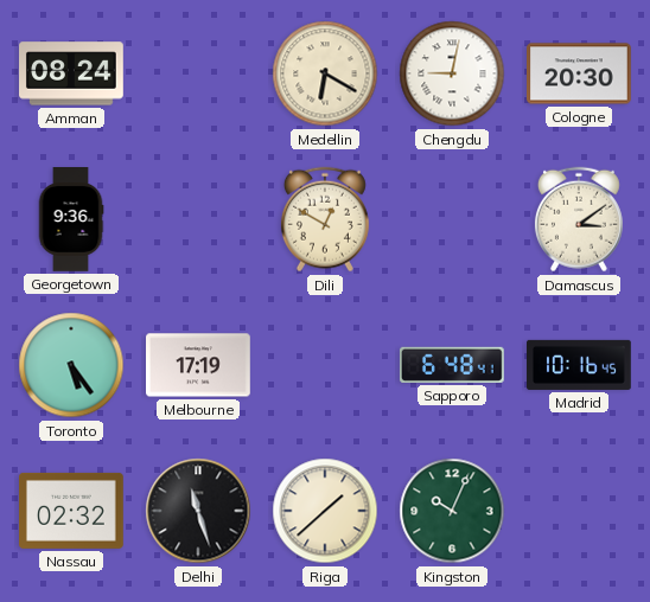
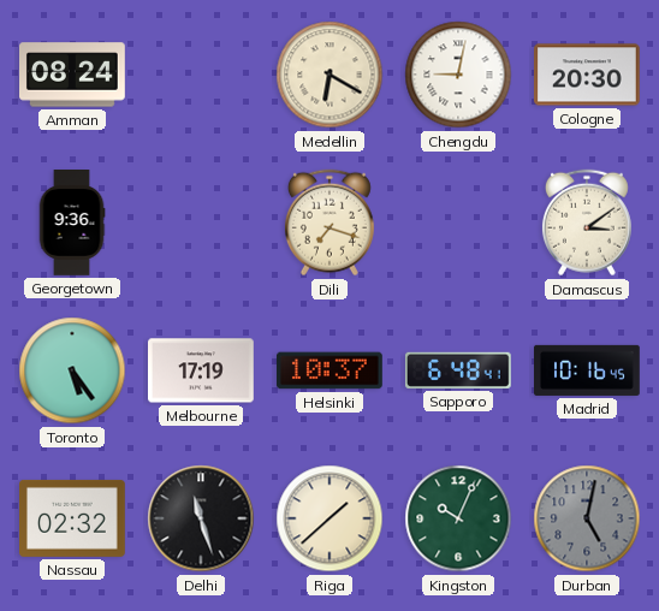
Dili: 12:50 -> 7:18
Helsinki: none -> 10:37
Durban: none -> 5:02
